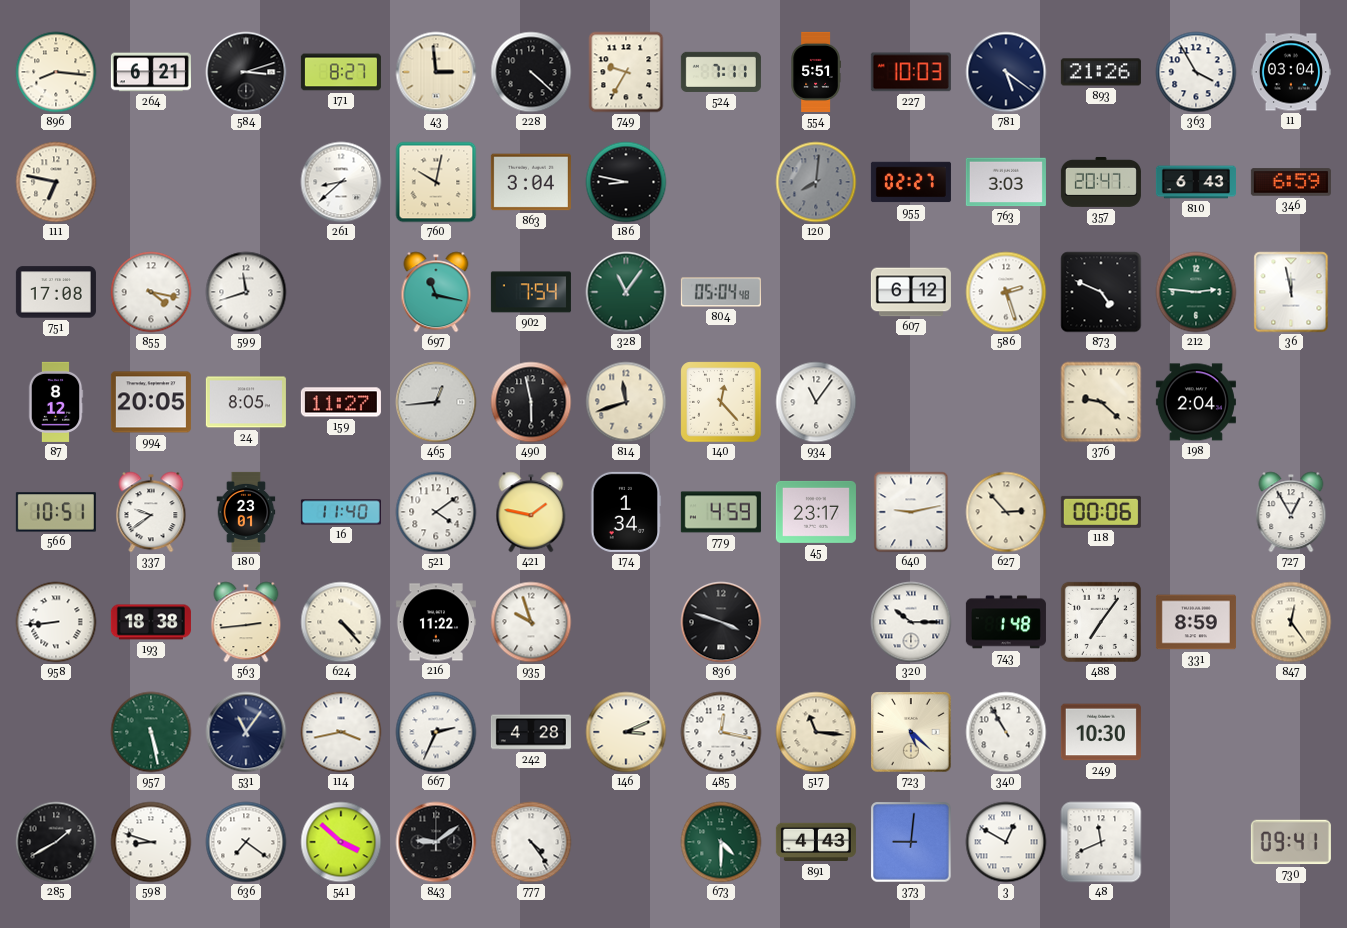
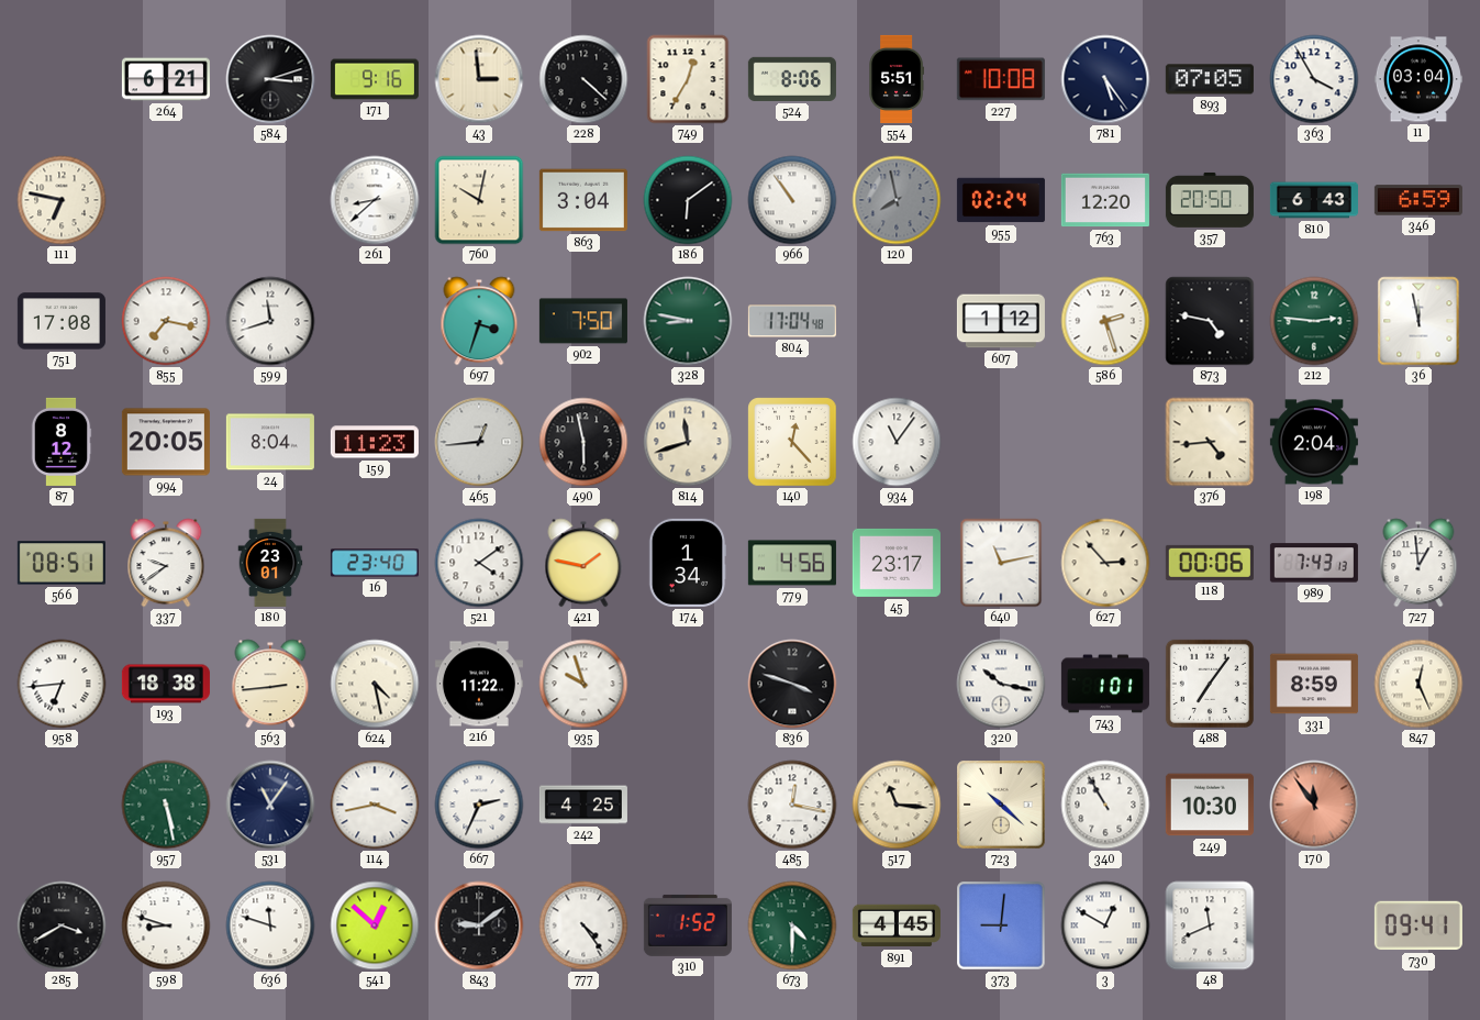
896: 8:16 -> none
171: 8:27 -> 9:16
749: 9:35 -> 12:35
524: 7:11 -> 8:06
227: 10:03 -> 10:08
781: 5:21 -> 5:24
893: 21:26 -> 07:05
186: 8:47 -> 6:09
966: none -> 10:54
120: 8:01 -> 7:58
955: 02:27 -> 02:24
763: 3:03 -> 12:20
357: 20:47 -> 20:50
855: 4:17 -> 7:17
697: 11:17 -> 3:33
902: 7:54 -> 7:50
328: 11:06 -> 8:47
804: 05:04 -> 17:04
607: 6:12 -> 1:12
873: 4:49 -> 4:47
24: 8:05 -> 8:04
159: 11:27 -> 11:23
376: 9:22 -> 4:44
566: 10:51 -> 08:51
16: 11:40 -> 23:40
779: 4:59 -> 4:56
640: 9:13 -> 11:13
989: none -> 7:43
727: 12:55 -> 12:59
958: 8:44 -> 6:44
624: 4:23 -> 4:28
320: 10:15 -> 10:17
743: 1:48 -> 1:01
847: 12:24 -> 12:26
242: 4:28 -> 4:25
146: 3:11 -> none
723: 5:22 -> 10:22
170: none -> 11:54
285: 1:40 -> 3:40
636: 7:21 -> 11:48
541: 3:52 -> 12:52
310: none -> 1:52
891: 4:43 -> 4:45
